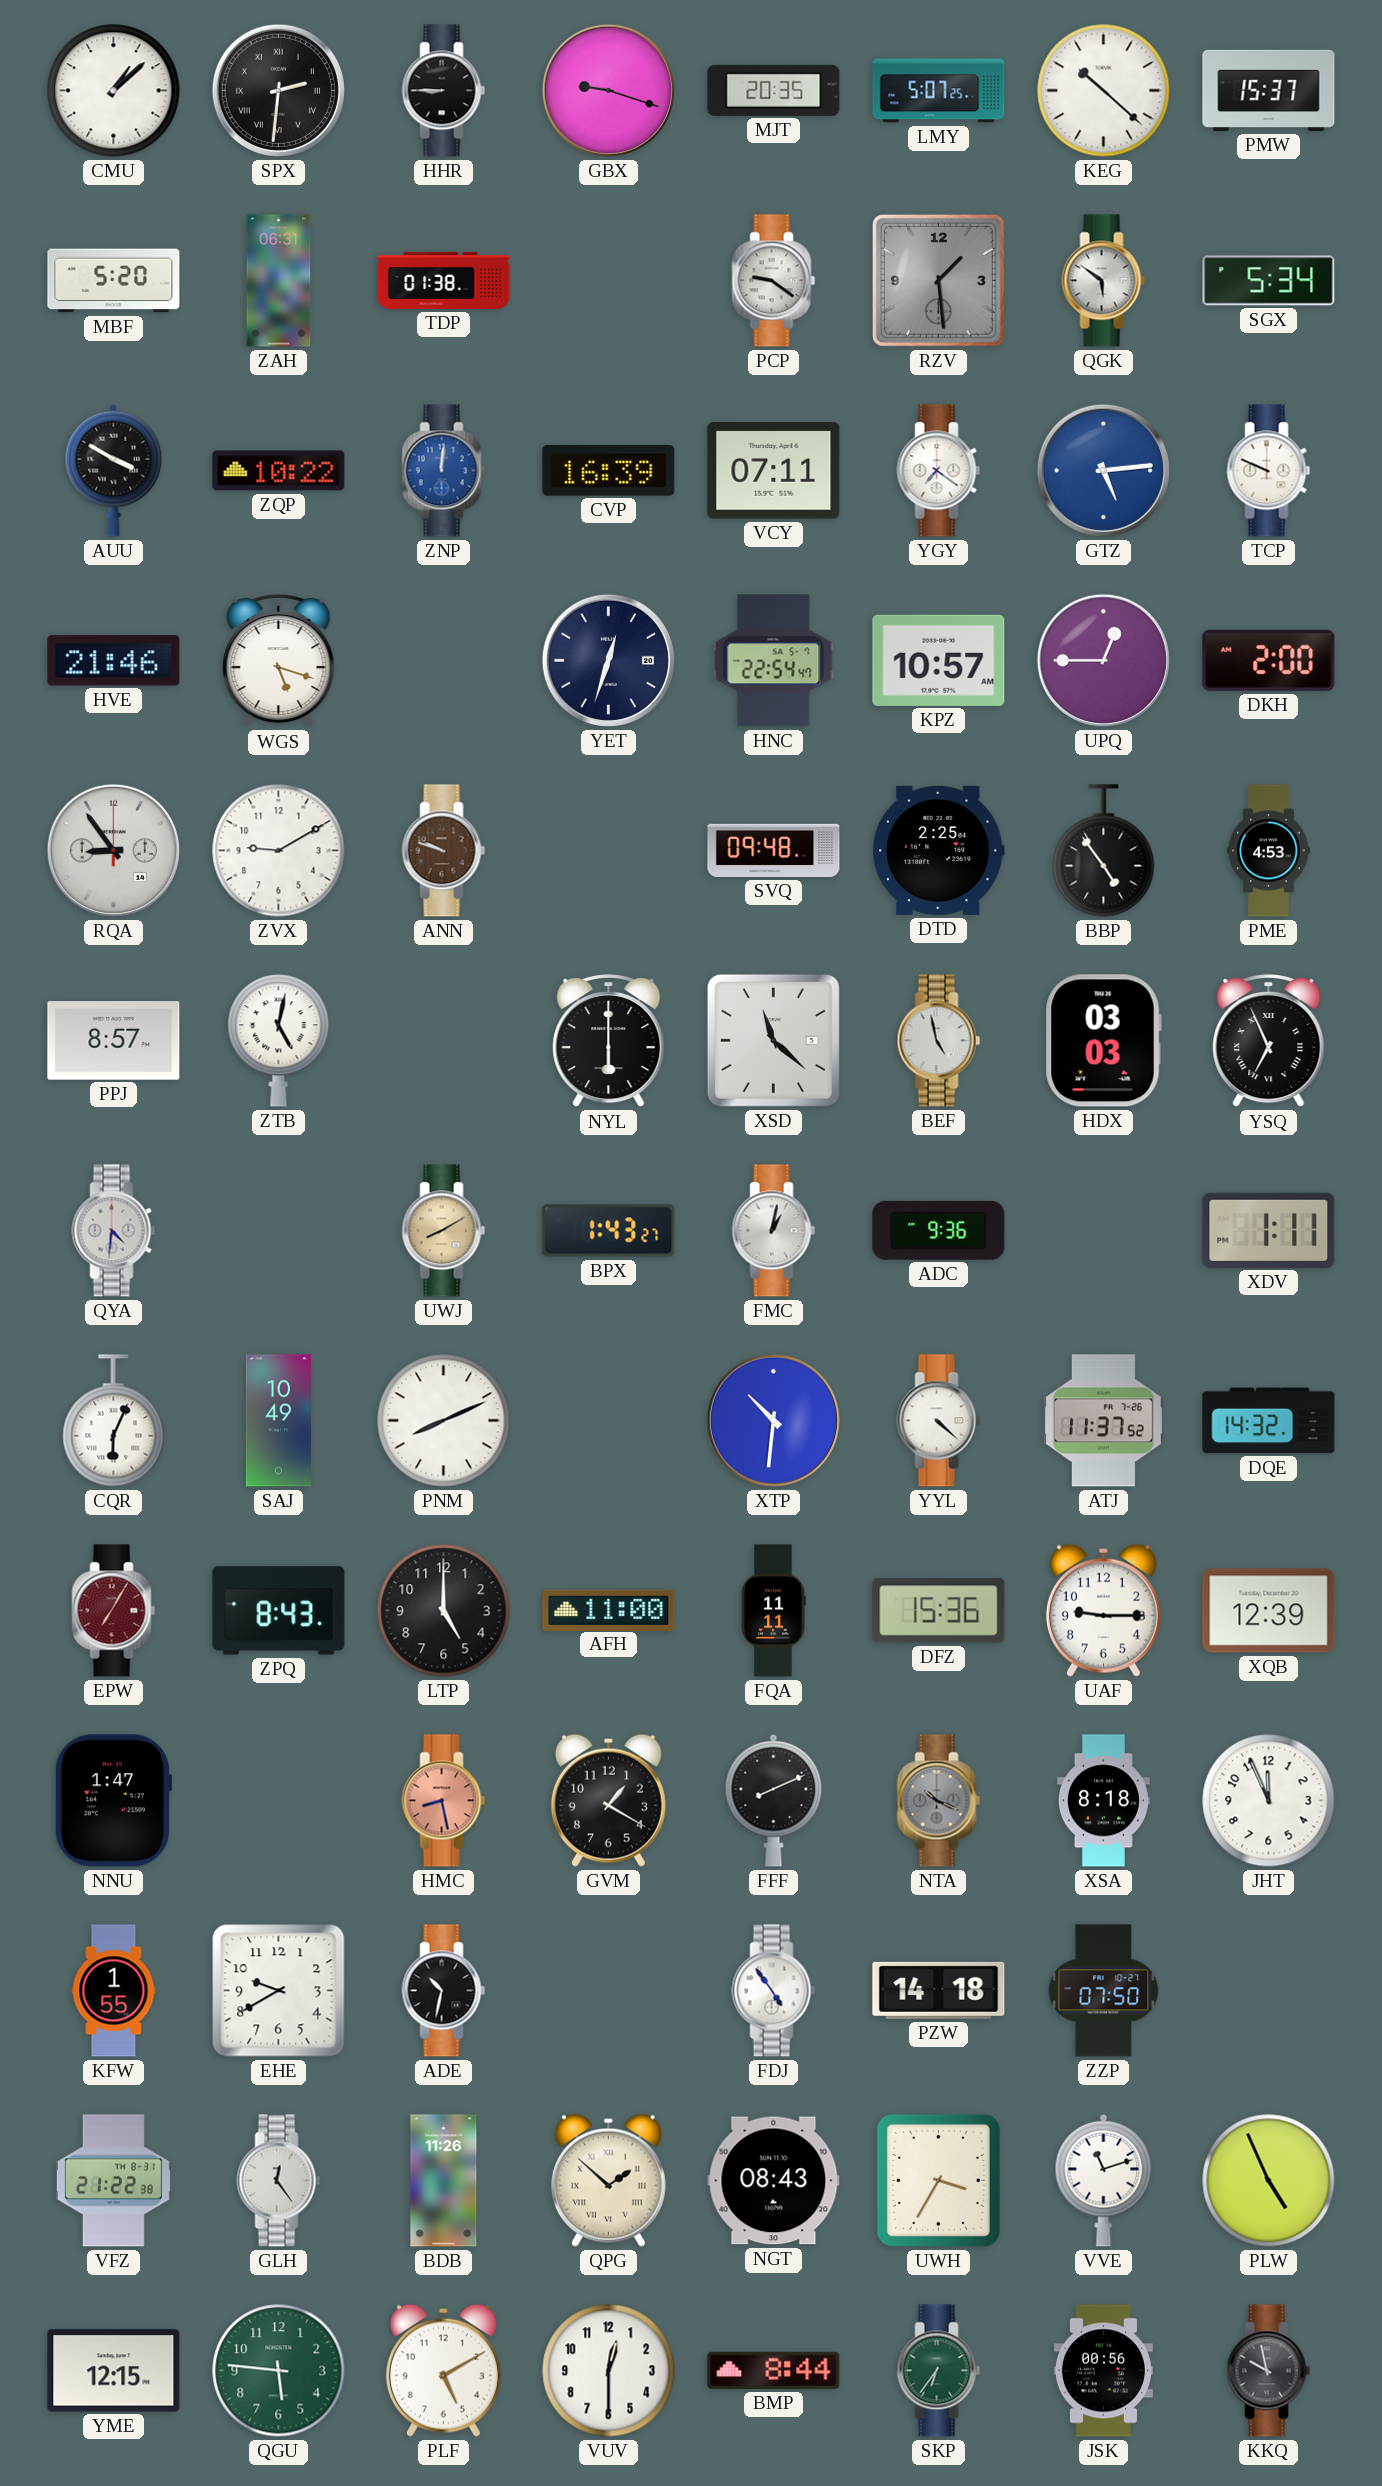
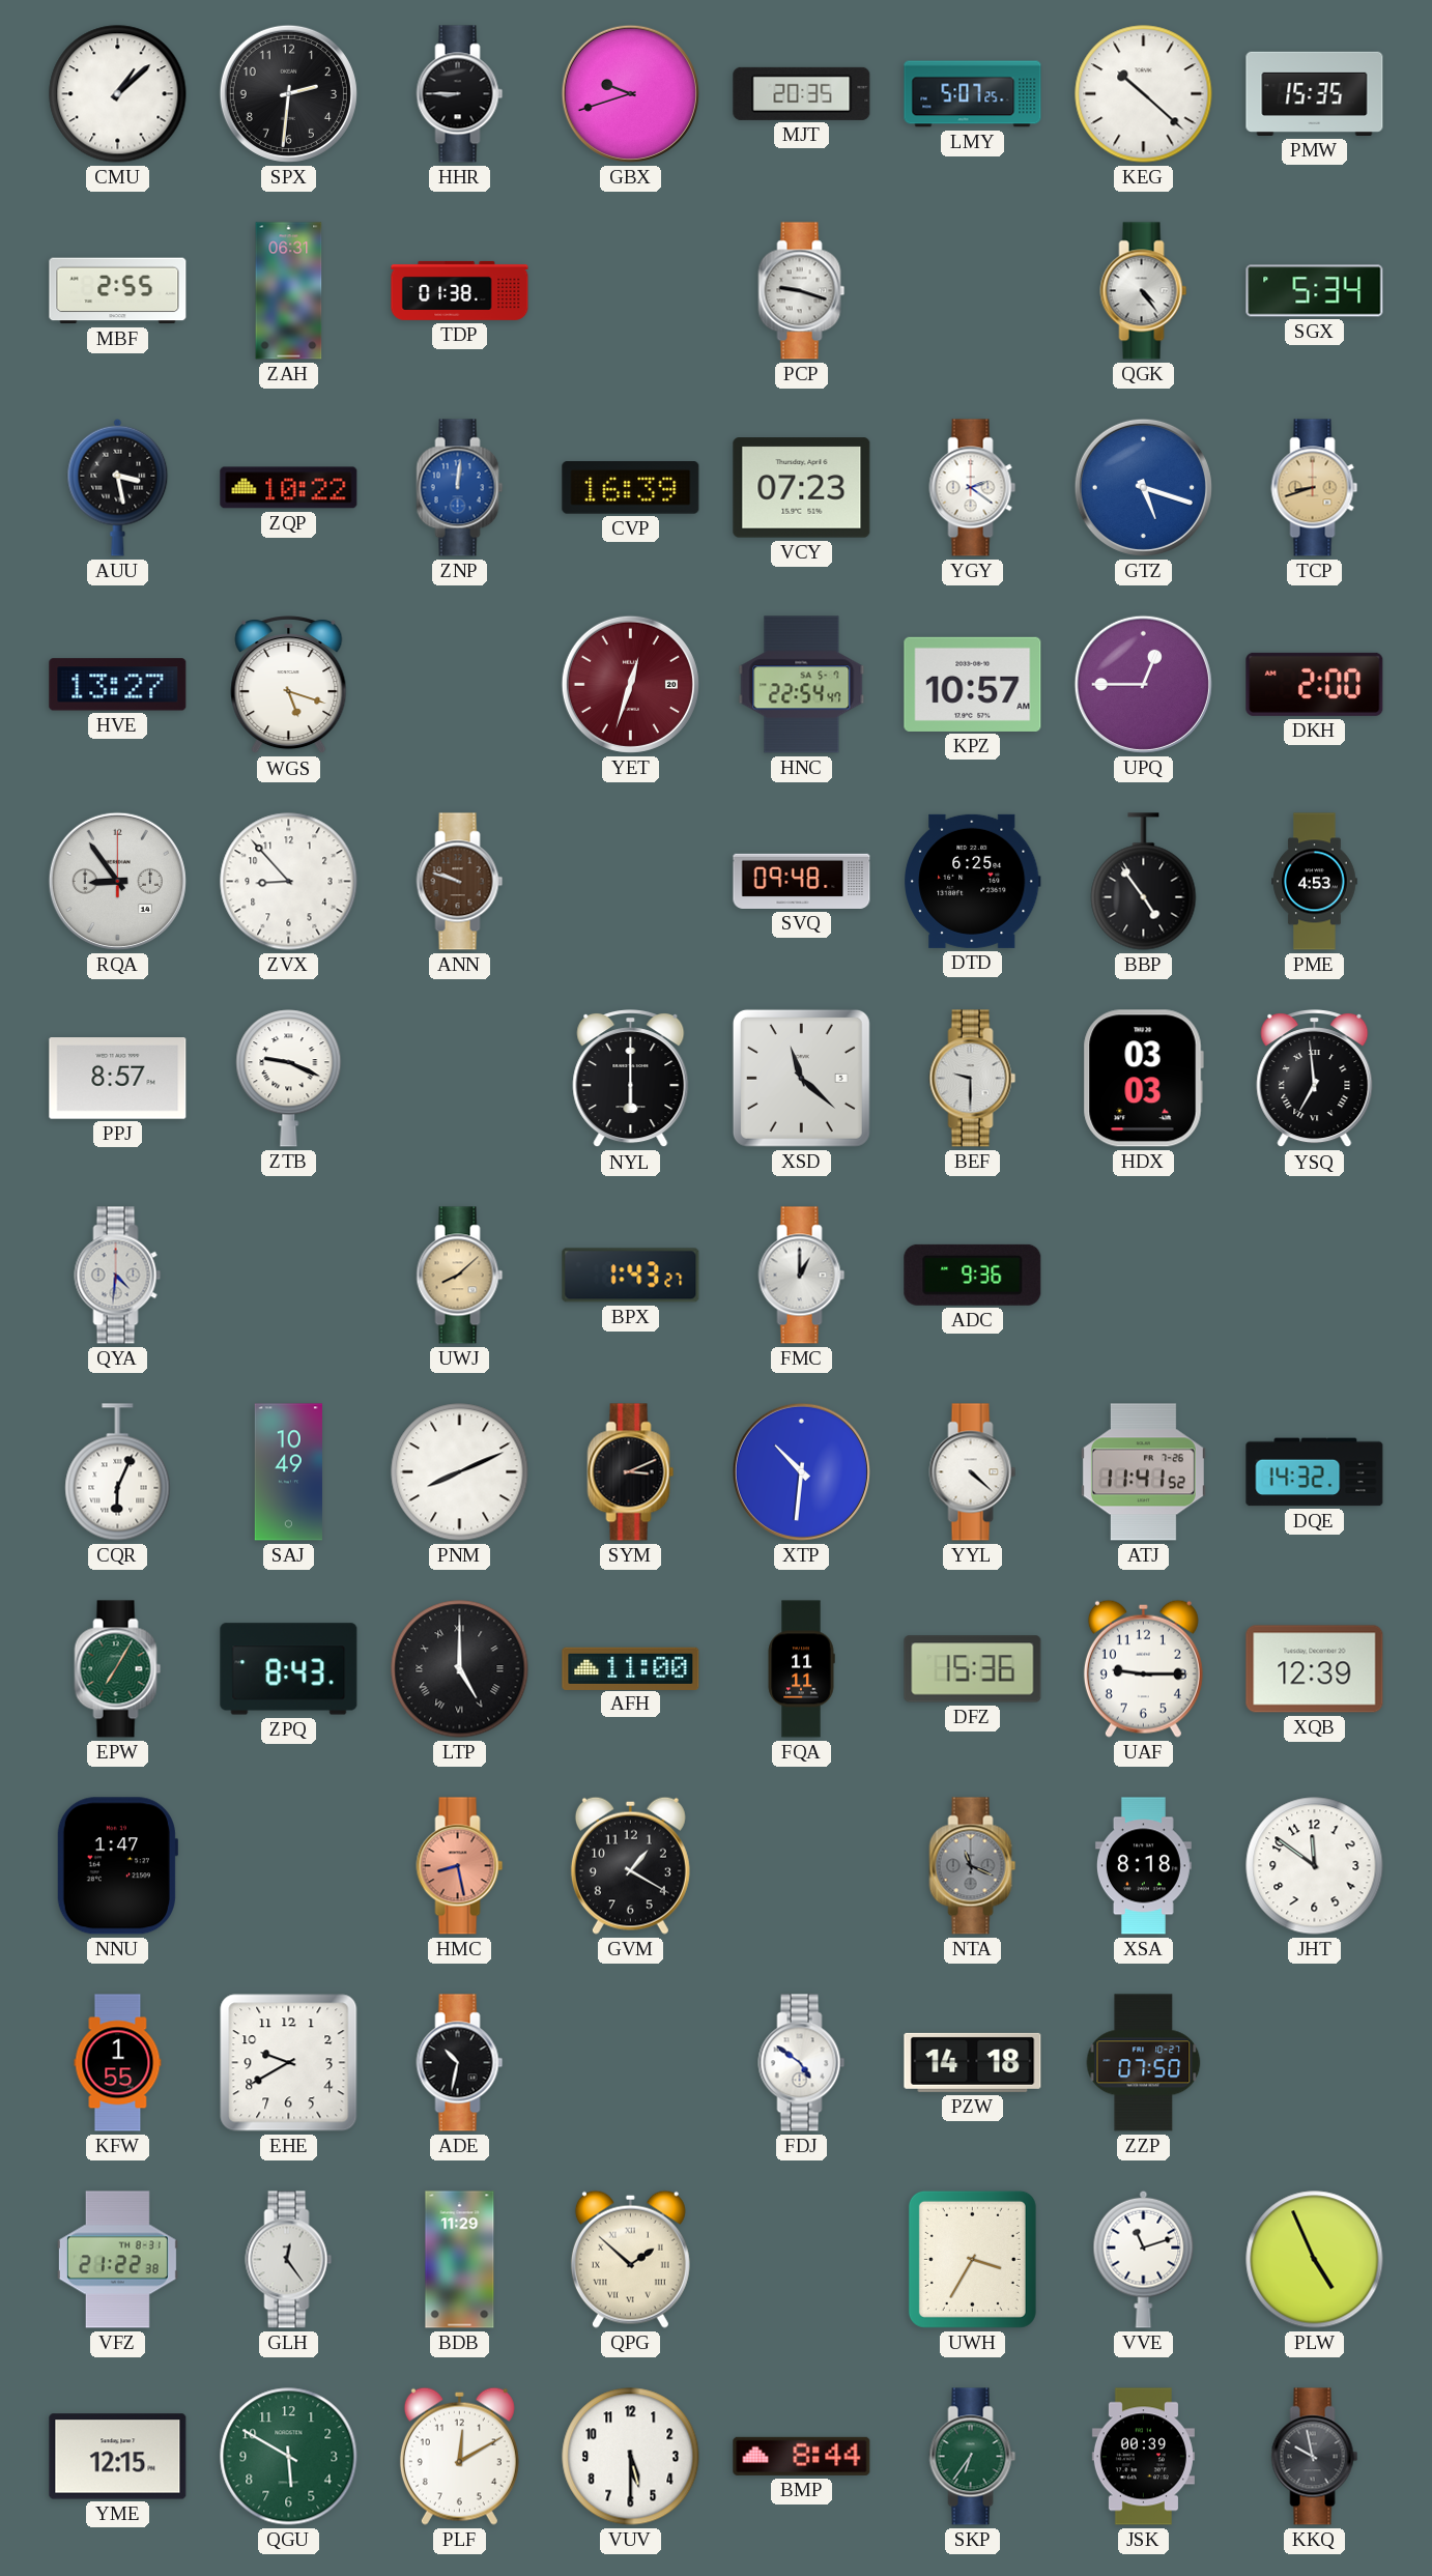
SPX numerals: Roman -> Arabic
GBX: 9:18 -> 9:42
PMW: 15:37 -> 15:35
MBF: 5:20 -> 2:55
PCP: 9:21 -> 9:18
RZV: 1:29 -> none
QGK: 5:51 -> 4:24
AUU: 3:50 -> 3:28
VCY: 07:11 -> 07:23
YGY: 7:21 -> 2:21
GTZ: 5:14 -> 5:18
TCP: 9:49 -> 8:42
TCP dial: white -> champagne
HVE: 21:46 -> 13:27
YET dial: navy -> burgundy
ZVX: 9:10 -> 8:53
DTD: 2:25 -> 6:25
ZTB: 5:02 -> 9:19
BEF: 4:58 -> 9:30
YSQ: 6:56 -> 6:59
UWJ: 8:10 -> 8:08
FMC: 1:02 -> 1:00
XDV: 1:11 -> none
SYM: none -> 3:11
ATJ: 11:37 -> 11:41
EPW dial: burgundy -> green
LTP numerals: Arabic -> Roman
FFF: 8:11 -> none
NTA: 10:19 -> 11:19
JHT: 11:56 -> 11:51
FDJ: 4:54 -> 4:51
BDB: 11:26 -> 11:29
NGT: 08:43 -> none
QGU: 5:46 -> 5:50
PLF: 5:10 -> 12:10
VUV: 12:30 -> 5:30
JSK: 00:56 -> 00:39
